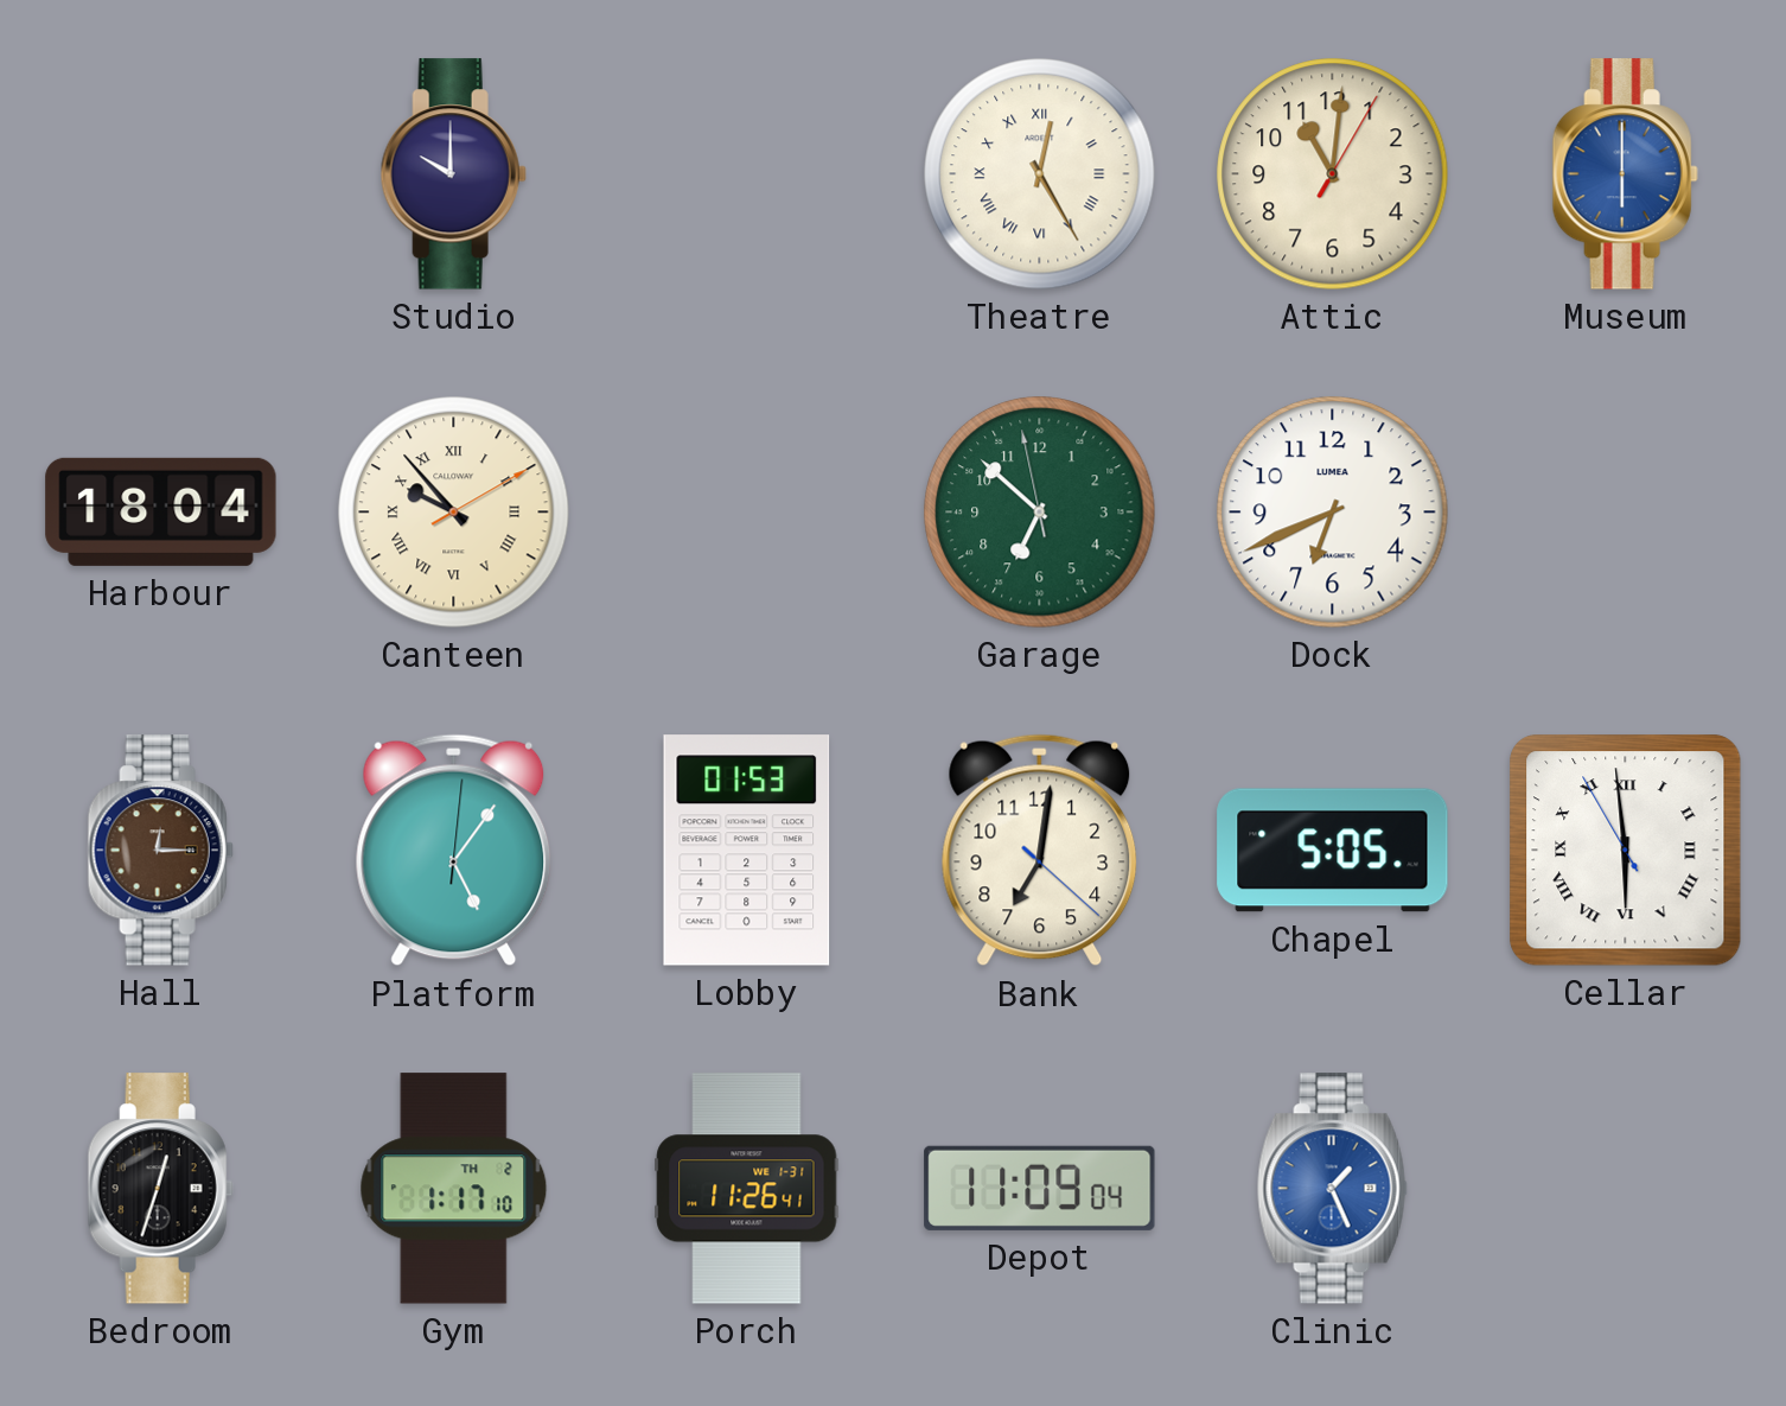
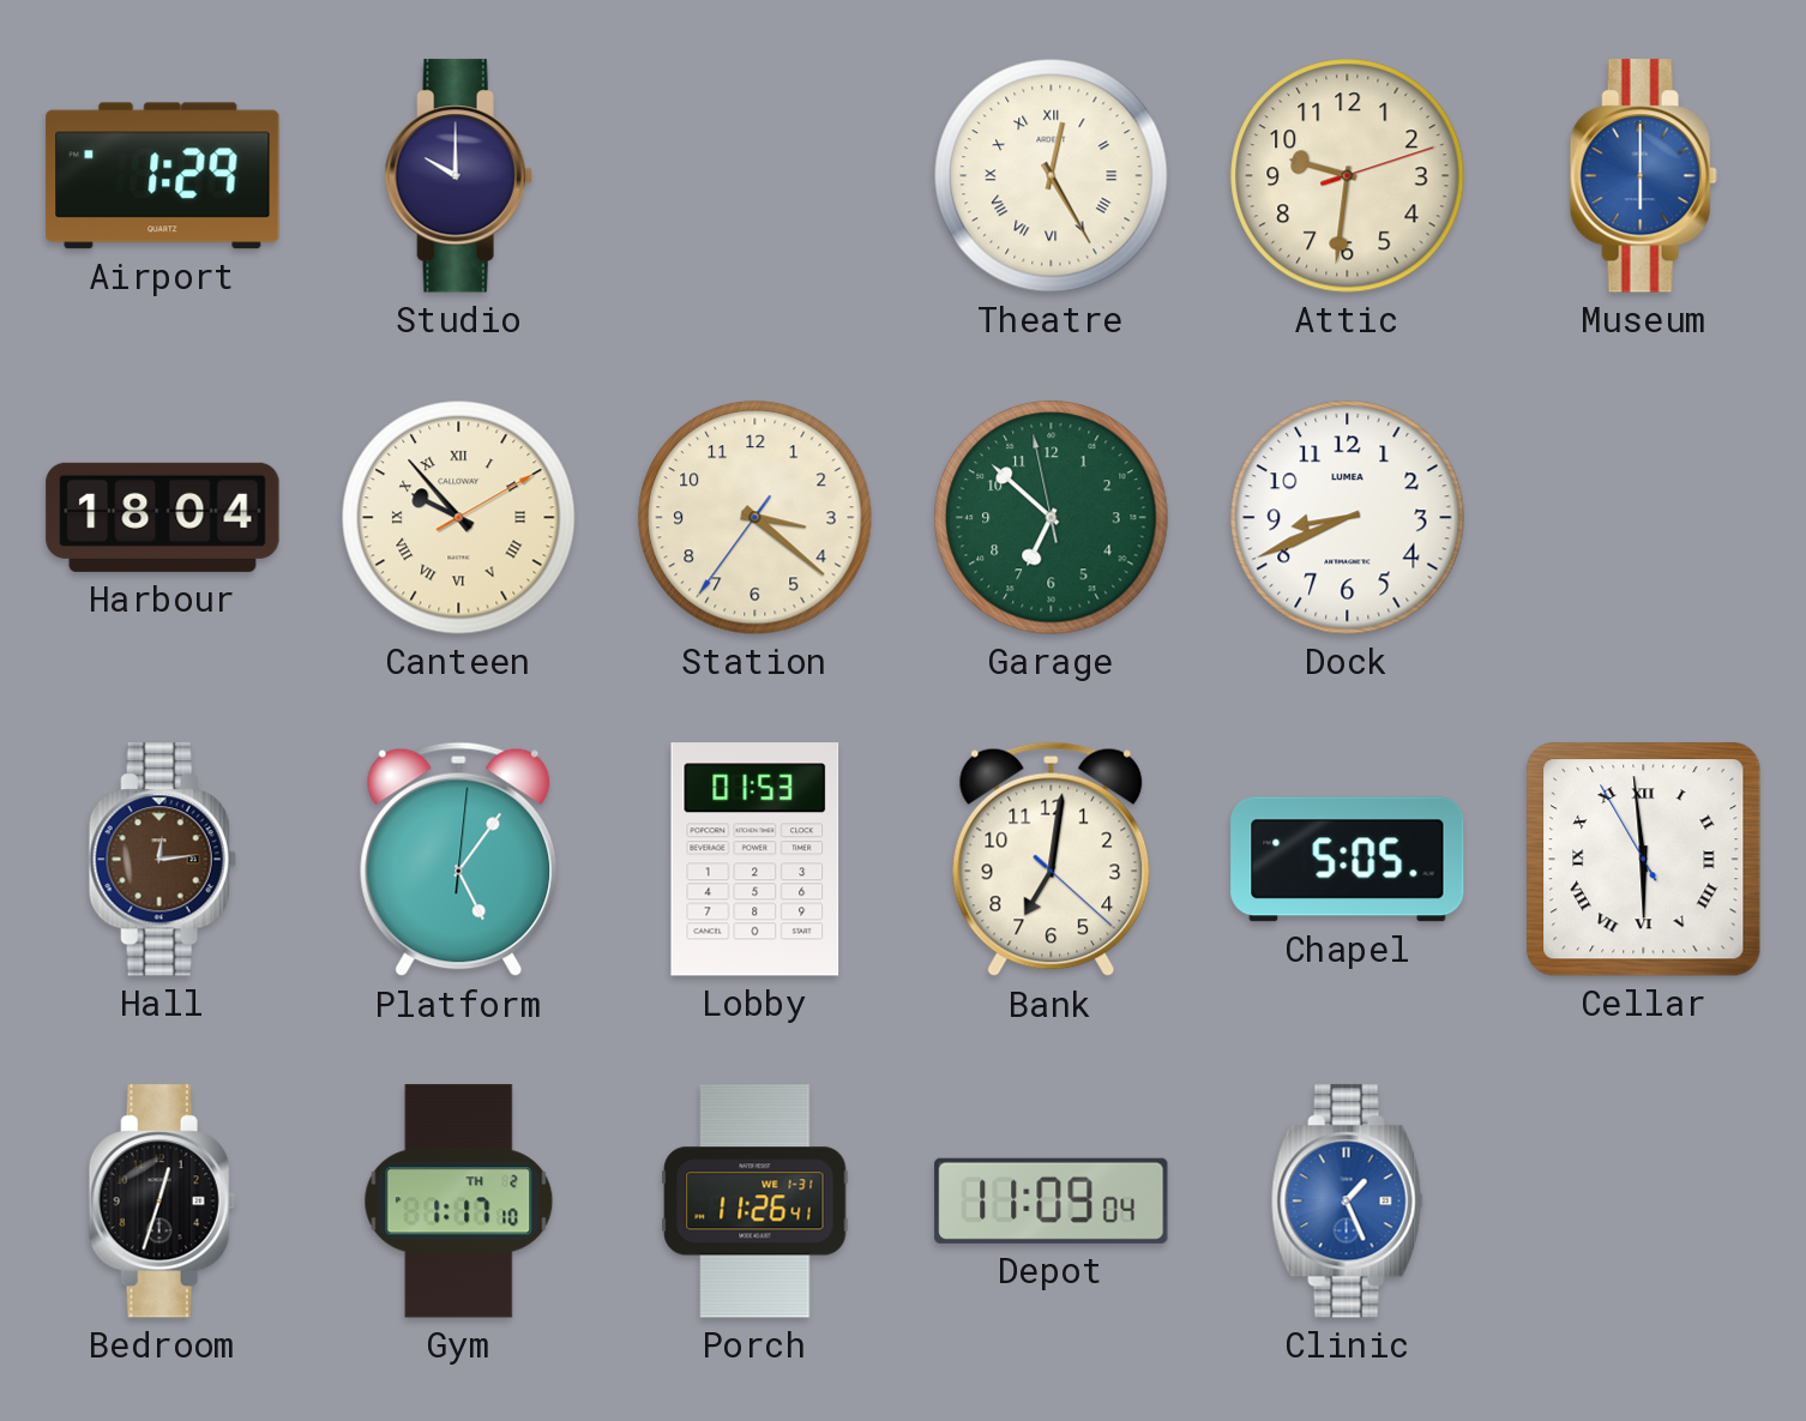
Airport: none -> 1:29
Attic: 11:01 -> 9:31
Station: none -> 3:21
Dock: 6:41 -> 8:41
Hall: 12:15 -> 12:14
